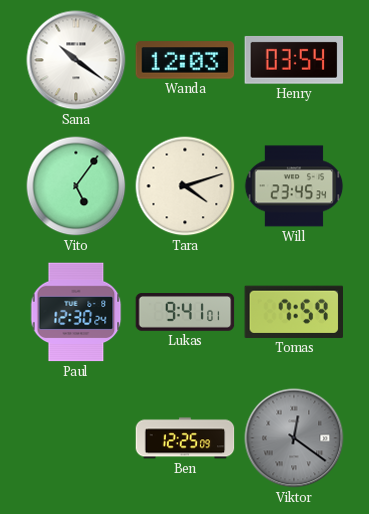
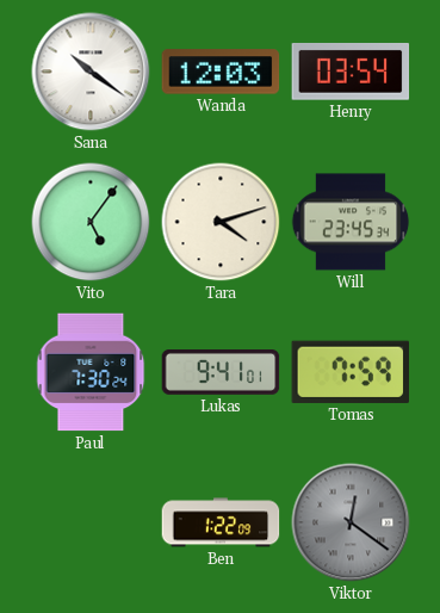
Paul: 12:30 -> 7:30
Ben: 12:25 -> 1:22
